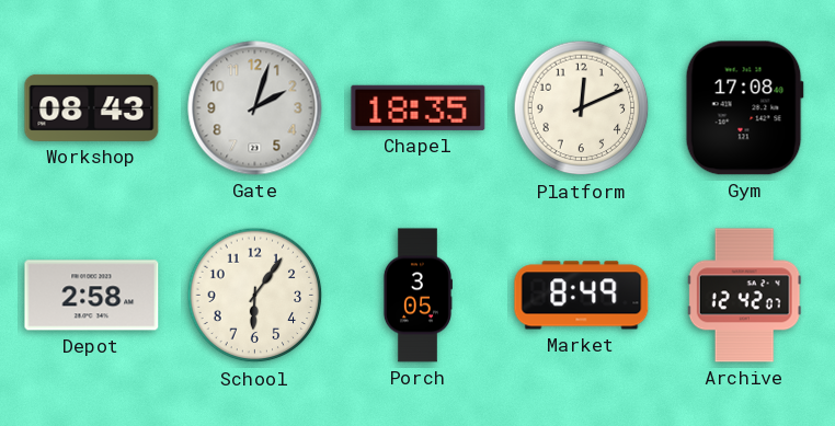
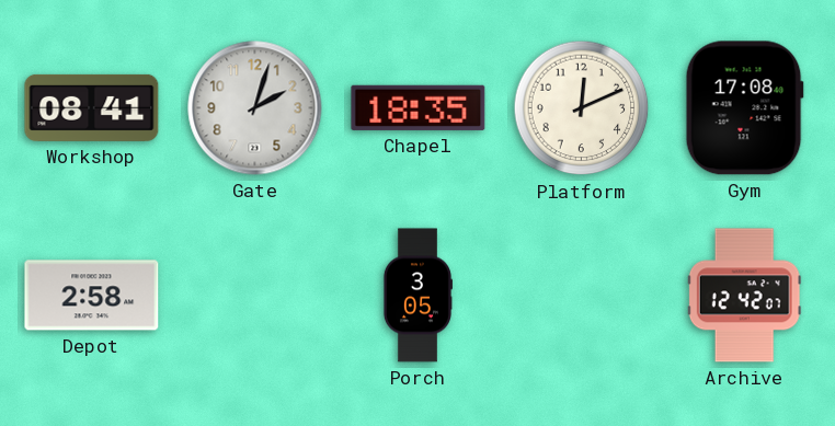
Workshop: 08:43 -> 08:41
School: 6:06 -> none
Market: 8:49 -> none
